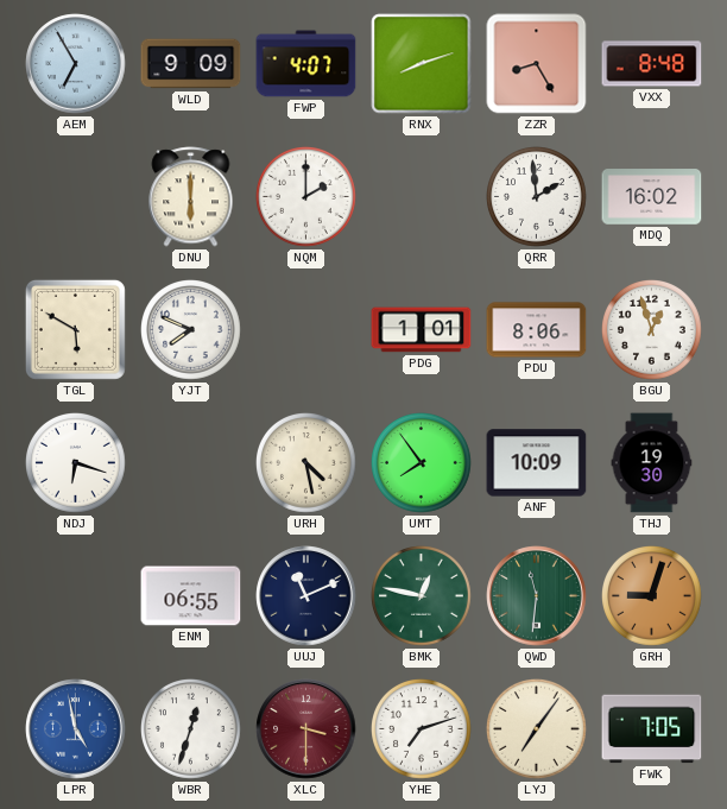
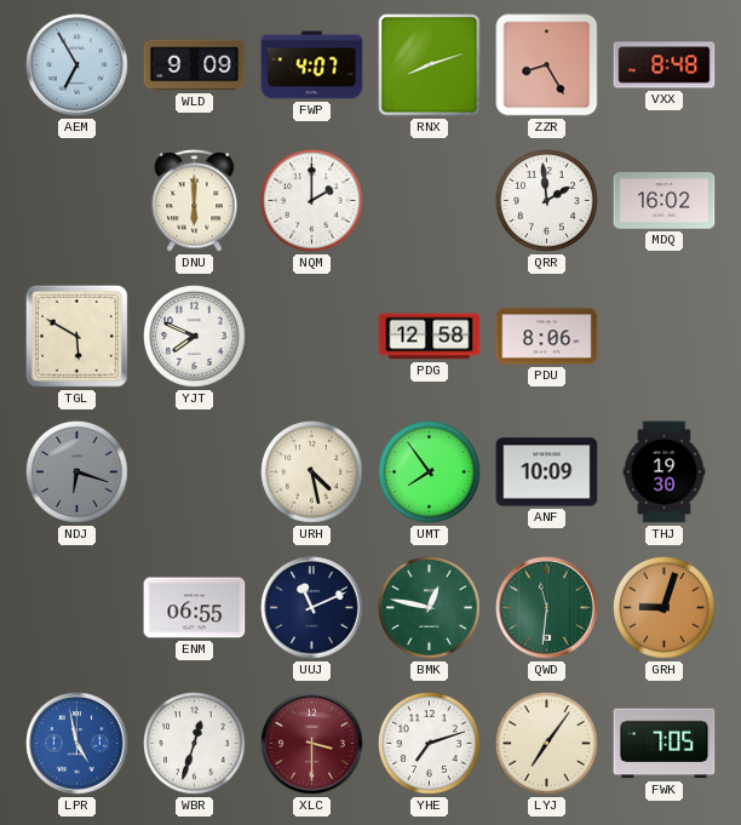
PDG: 1:01 -> 12:58
BGU: 12:57 -> none
NDJ dial: white -> grey
